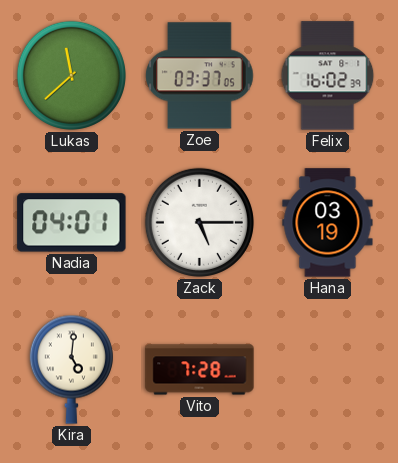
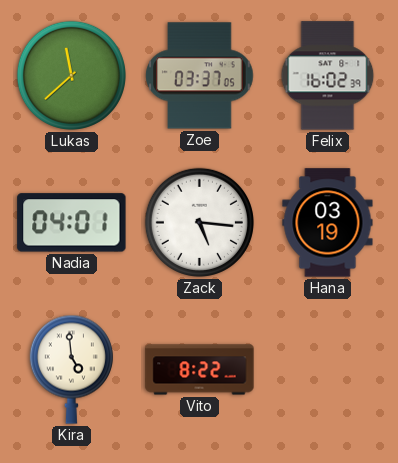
Zack: 5:15 -> 5:16
Kira: 5:01 -> 4:59
Vito: 7:28 -> 8:22
